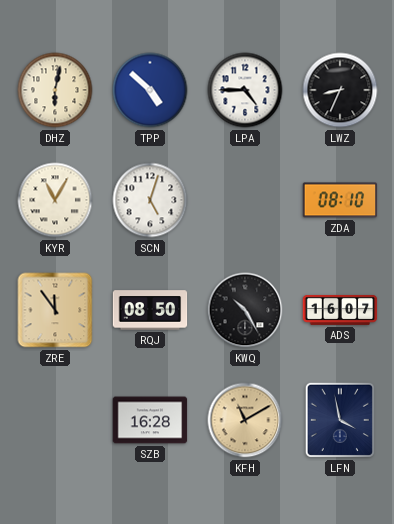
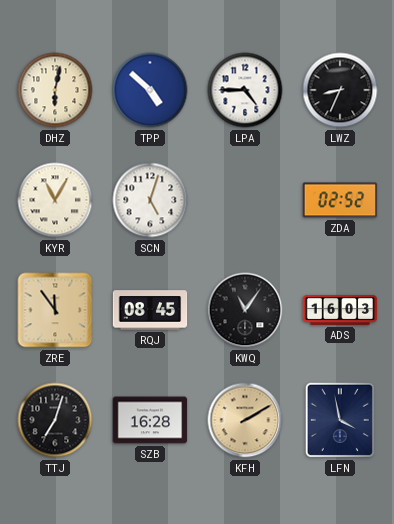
ZDA: 08:10 -> 02:52
RQJ: 08:50 -> 08:45
KWQ: 10:25 -> 11:06
ADS: 16:07 -> 16:03
TTJ: none -> 7:03
KFH: 11:10 -> 2:10
